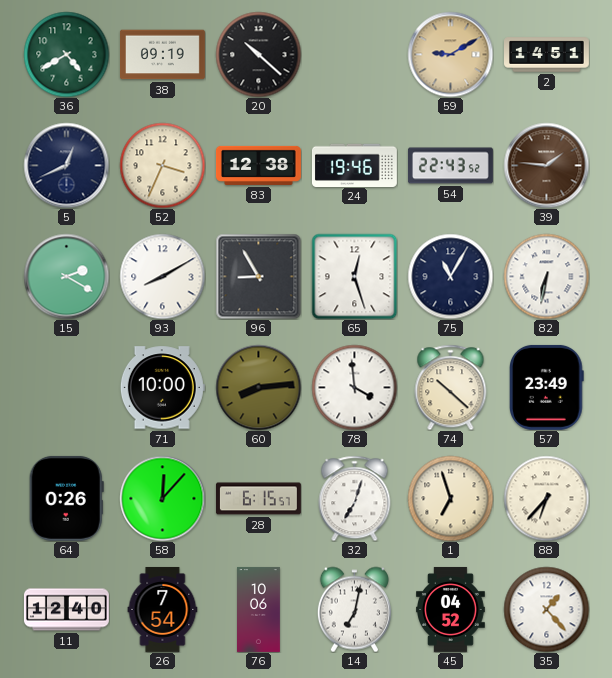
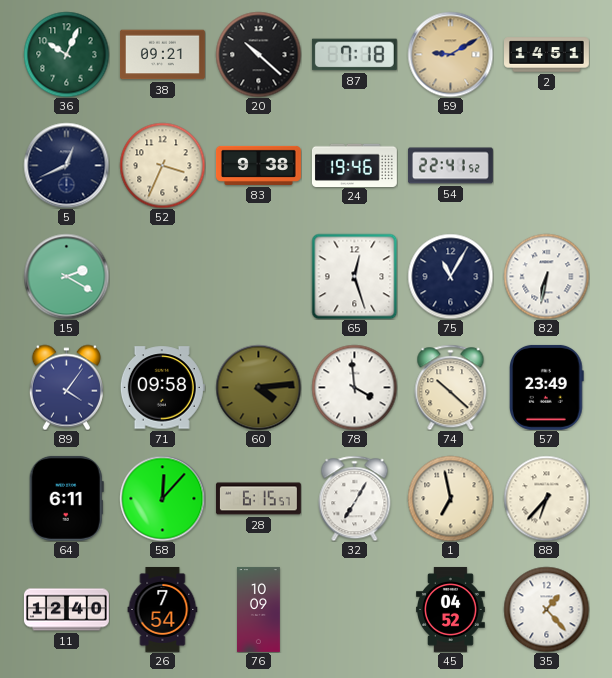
36: 4:40 -> 10:04
38: 09:19 -> 09:21
87: none -> 7:18
83: 12:38 -> 9:38
54: 22:43 -> 22:41
39: 1:46 -> none
93: 8:10 -> none
96: 8:55 -> none
89: none -> 4:06
71: 10:00 -> 09:58
60: 8:14 -> 4:14
64: 0:26 -> 6:11
32: 7:03 -> 7:05
1: 6:57 -> 6:58
76: 10:06 -> 10:09
14: 7:02 -> none
